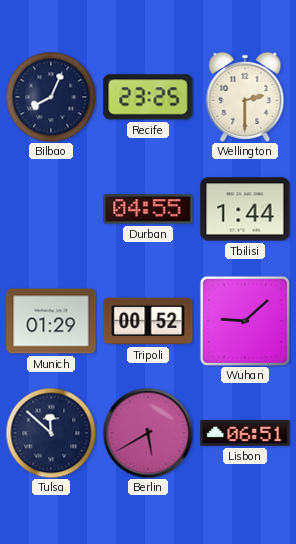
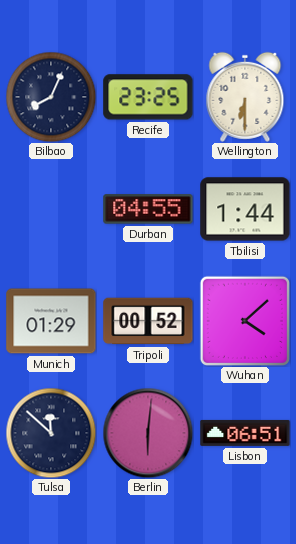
Wellington: 2:30 -> 6:30
Wuhan: 9:08 -> 4:08
Berlin: 5:40 -> 6:01
